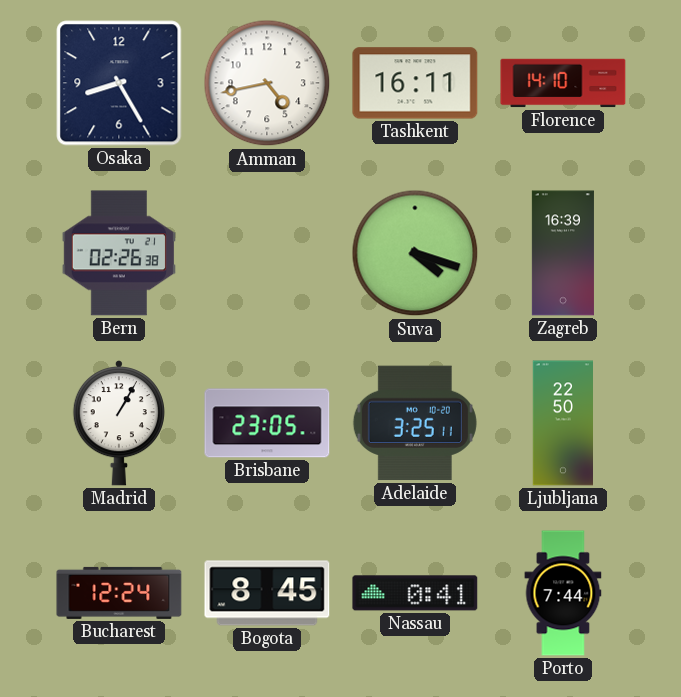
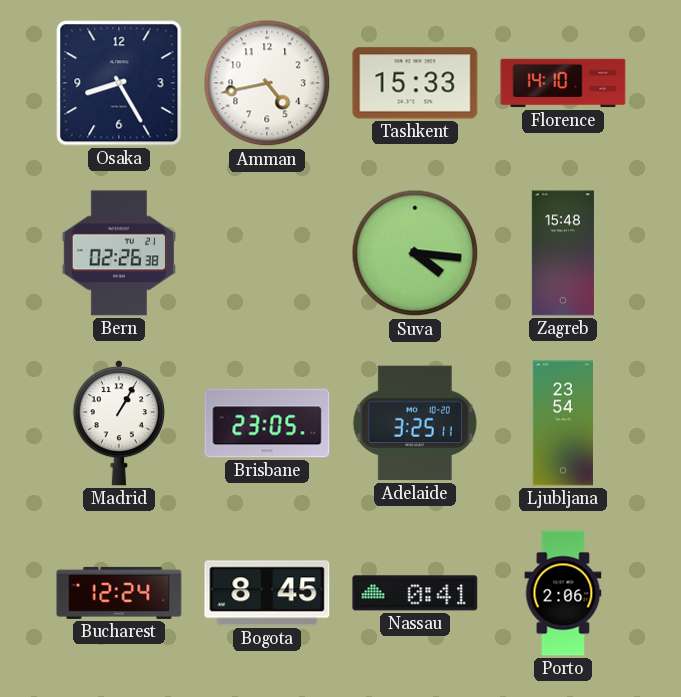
Tashkent: 16:11 -> 15:33
Suva: 4:18 -> 4:16
Zagreb: 16:39 -> 15:48
Ljubljana: 22:50 -> 23:54
Porto: 7:44 -> 2:06
